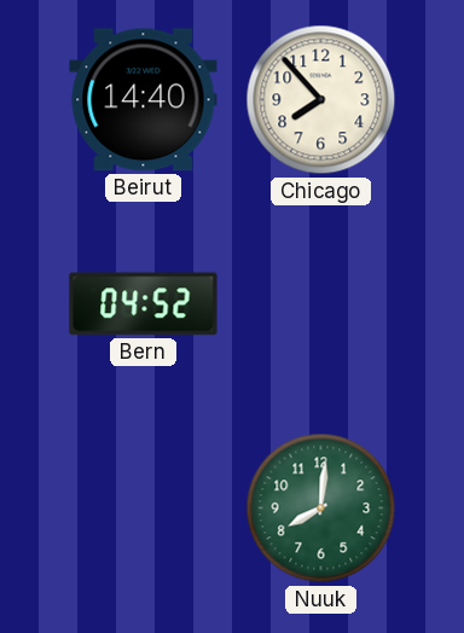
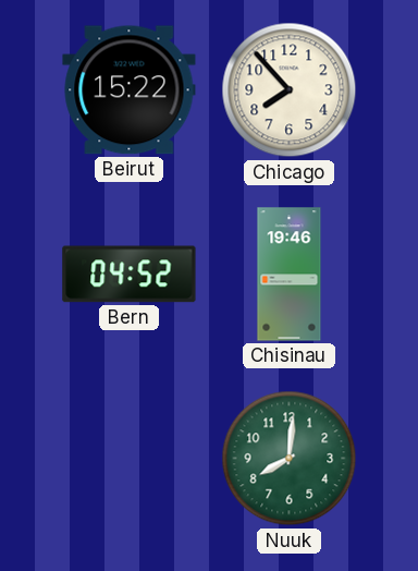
Beirut: 14:40 -> 15:22
Chisinau: none -> 19:46
